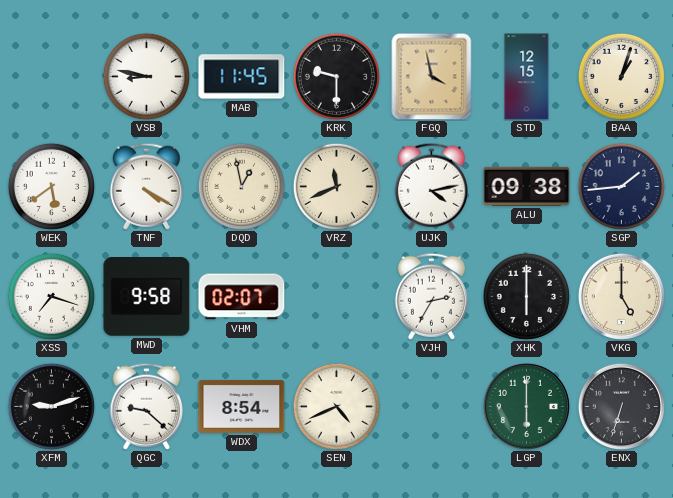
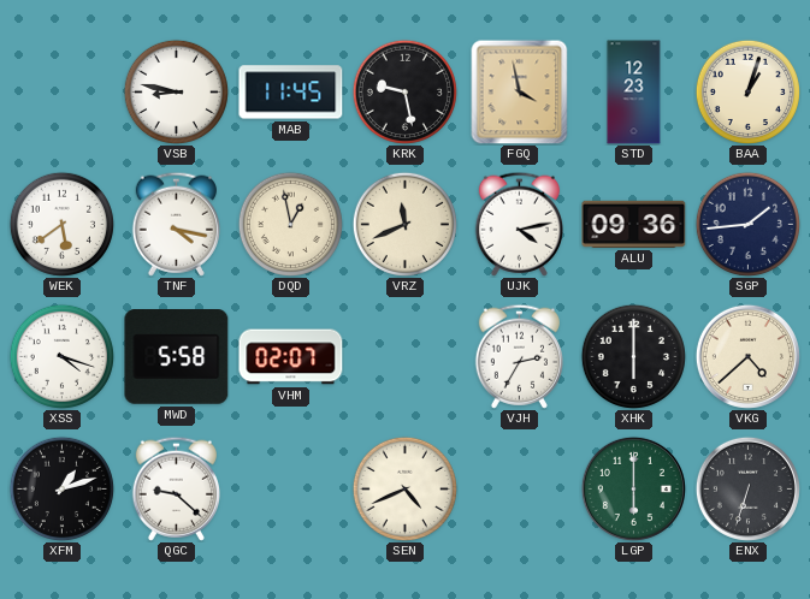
KRK: 9:30 -> 9:28
STD: 12:15 -> 12:23
TNF: 4:20 -> 4:17
ALU: 09:38 -> 09:36
XSS: 7:18 -> 4:18
MWD: 9:58 -> 5:58
VKG: 5:00 -> 4:38
XFM: 9:12 -> 1:12
WDX: 8:54 -> none
